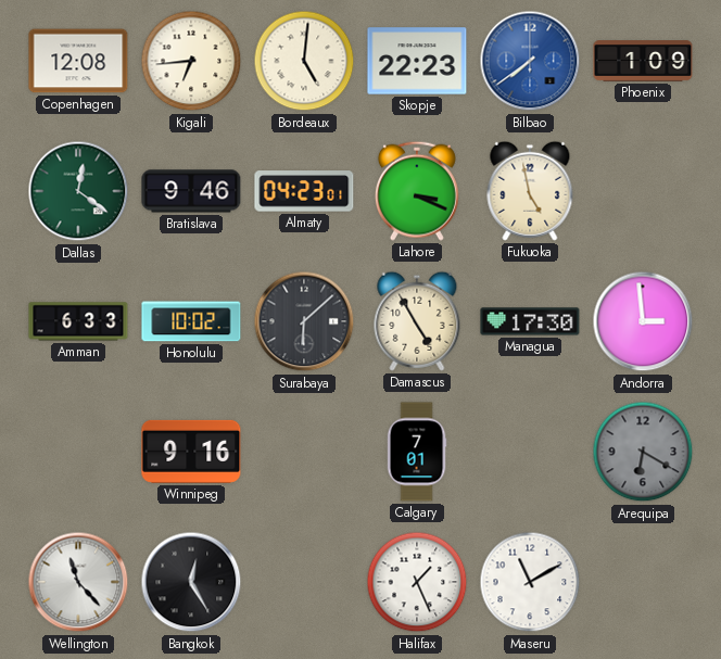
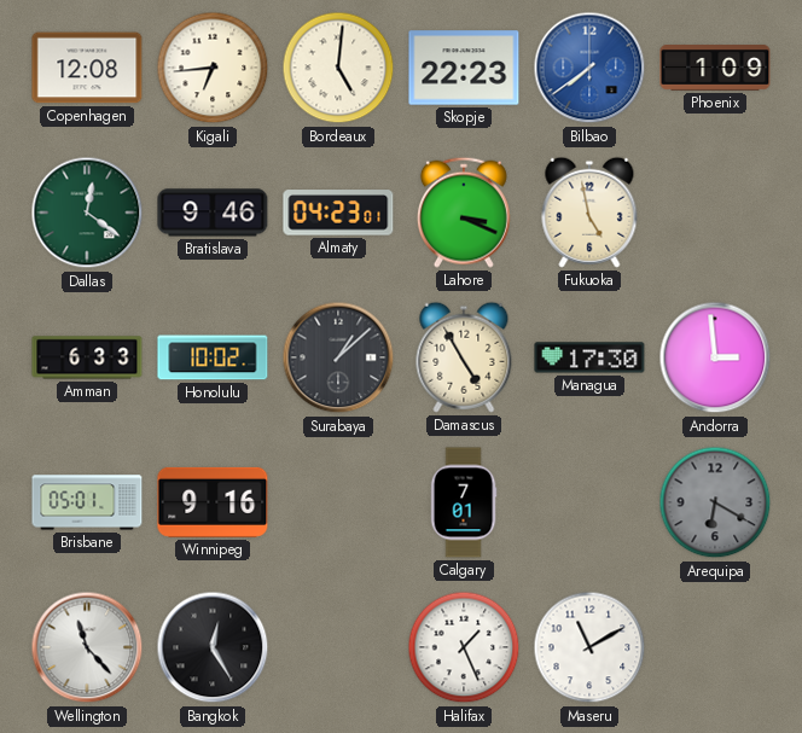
Surabaya: 6:08 -> 1:08
Brisbane: none -> 05:01
